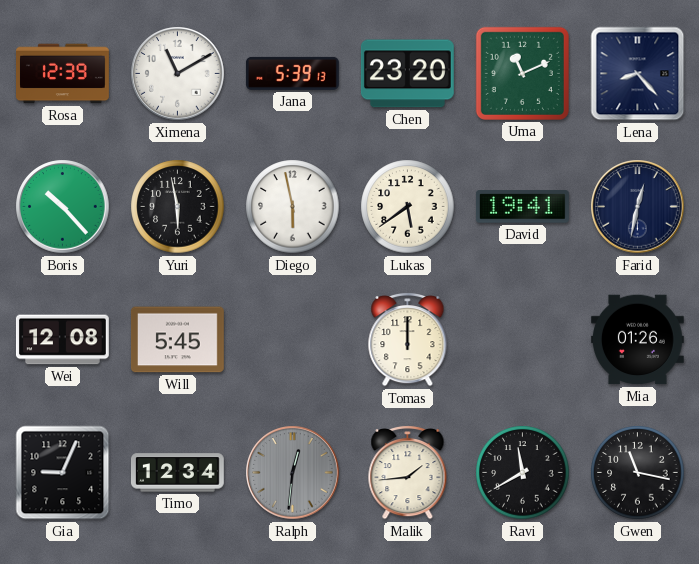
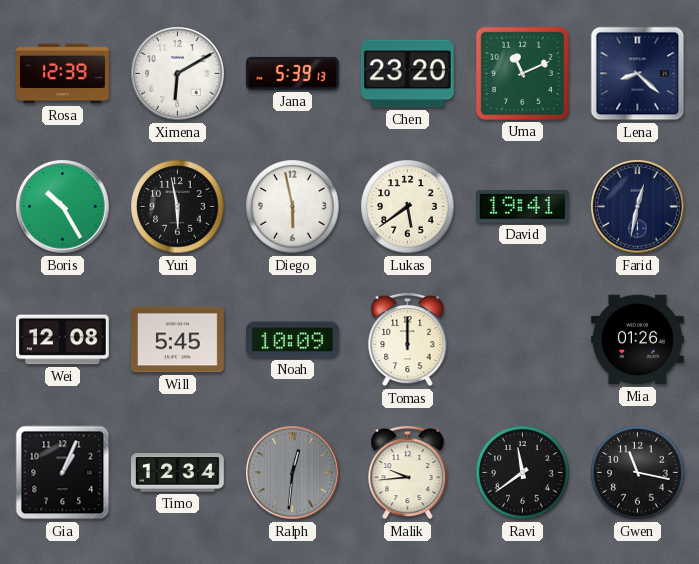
Ximena: 11:10 -> 6:10
Lena: 8:23 -> 8:22
Boris: 10:23 -> 10:25
Noah: none -> 10:09
Gia: 9:04 -> 1:04
Malik: 1:44 -> 9:44
Ravi: 11:40 -> 11:39
